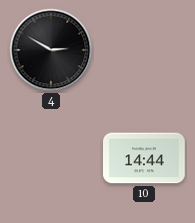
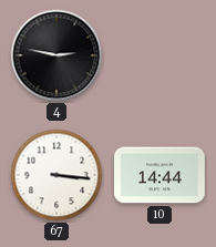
4: 2:50 -> 2:47
67: none -> 3:16
